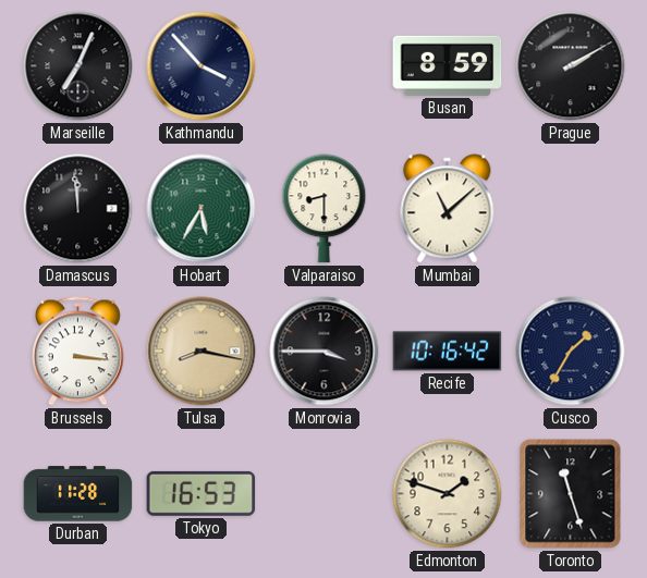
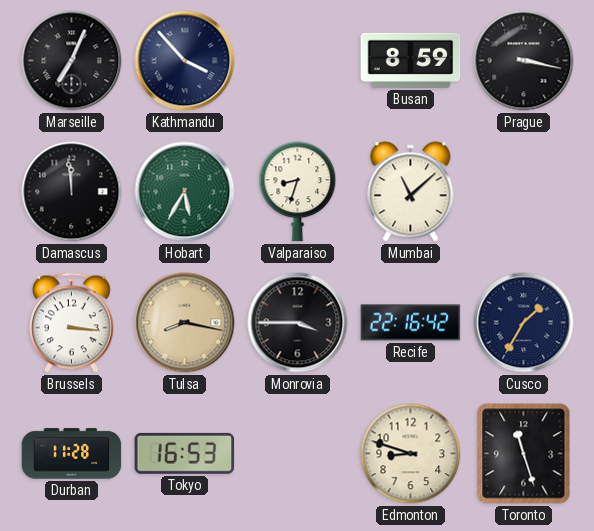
Prague: 2:10 -> 3:17
Valparaiso: 8:30 -> 8:33
Recife: 10:16 -> 22:16
Edmonton: 1:48 -> 8:48
